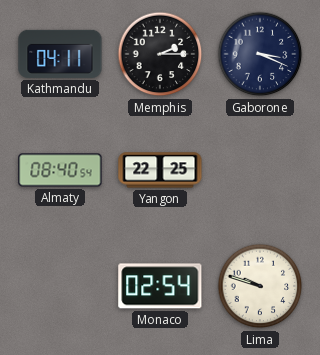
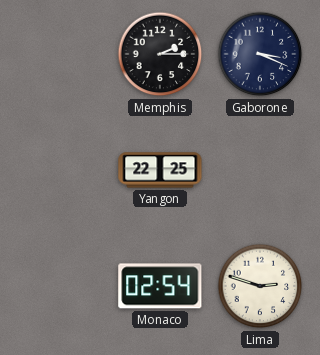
Kathmandu: 04:11 -> none
Almaty: 08:40 -> none
Lima: 9:48 -> 2:48
